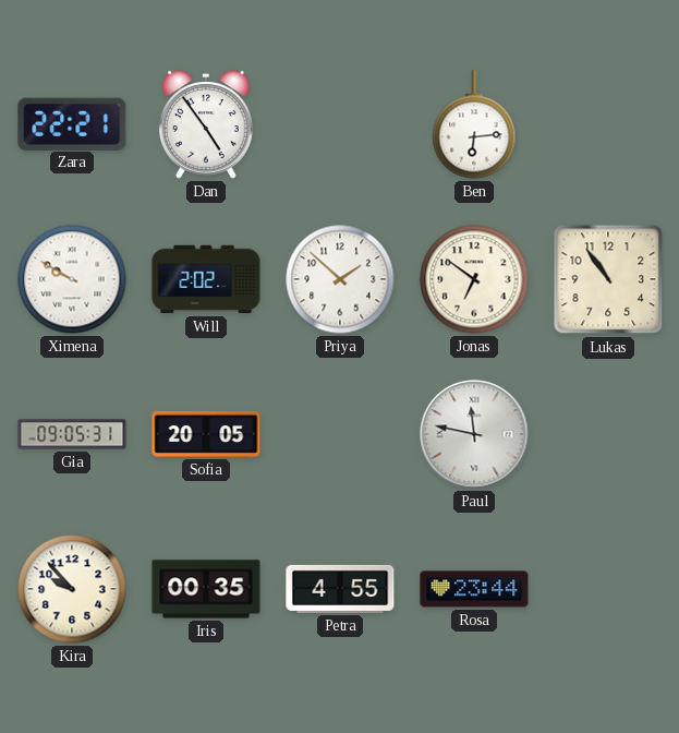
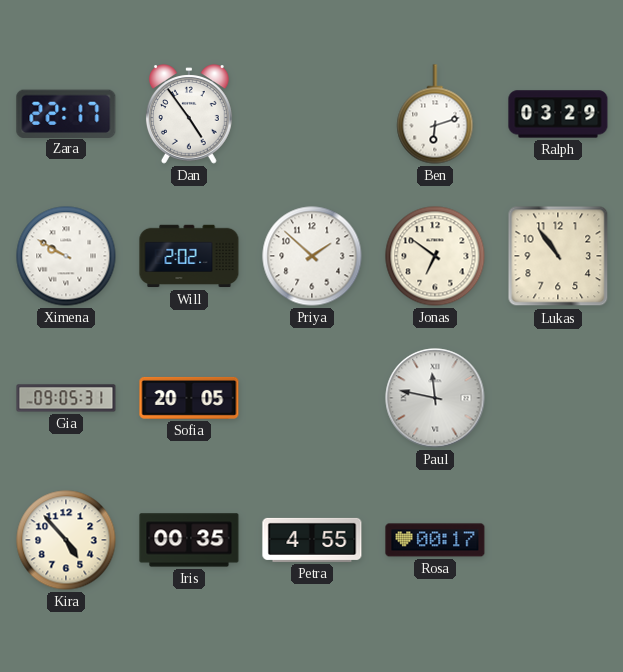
Zara: 22:21 -> 22:17
Ben: 6:14 -> 6:12
Ralph: none -> 03:29
Kira: 9:53 -> 4:53
Rosa: 23:44 -> 00:17
